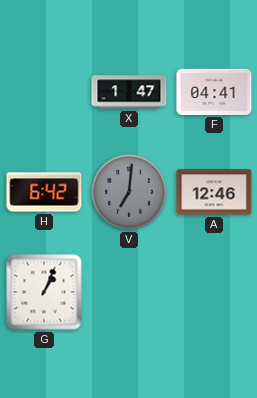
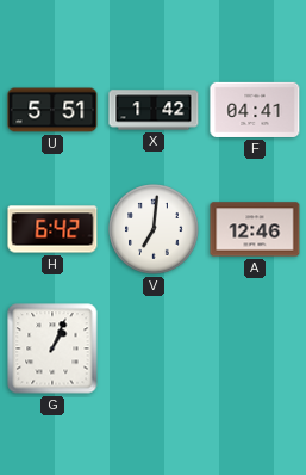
U: none -> 5:51
X: 1:47 -> 1:42
V dial: grey -> white
